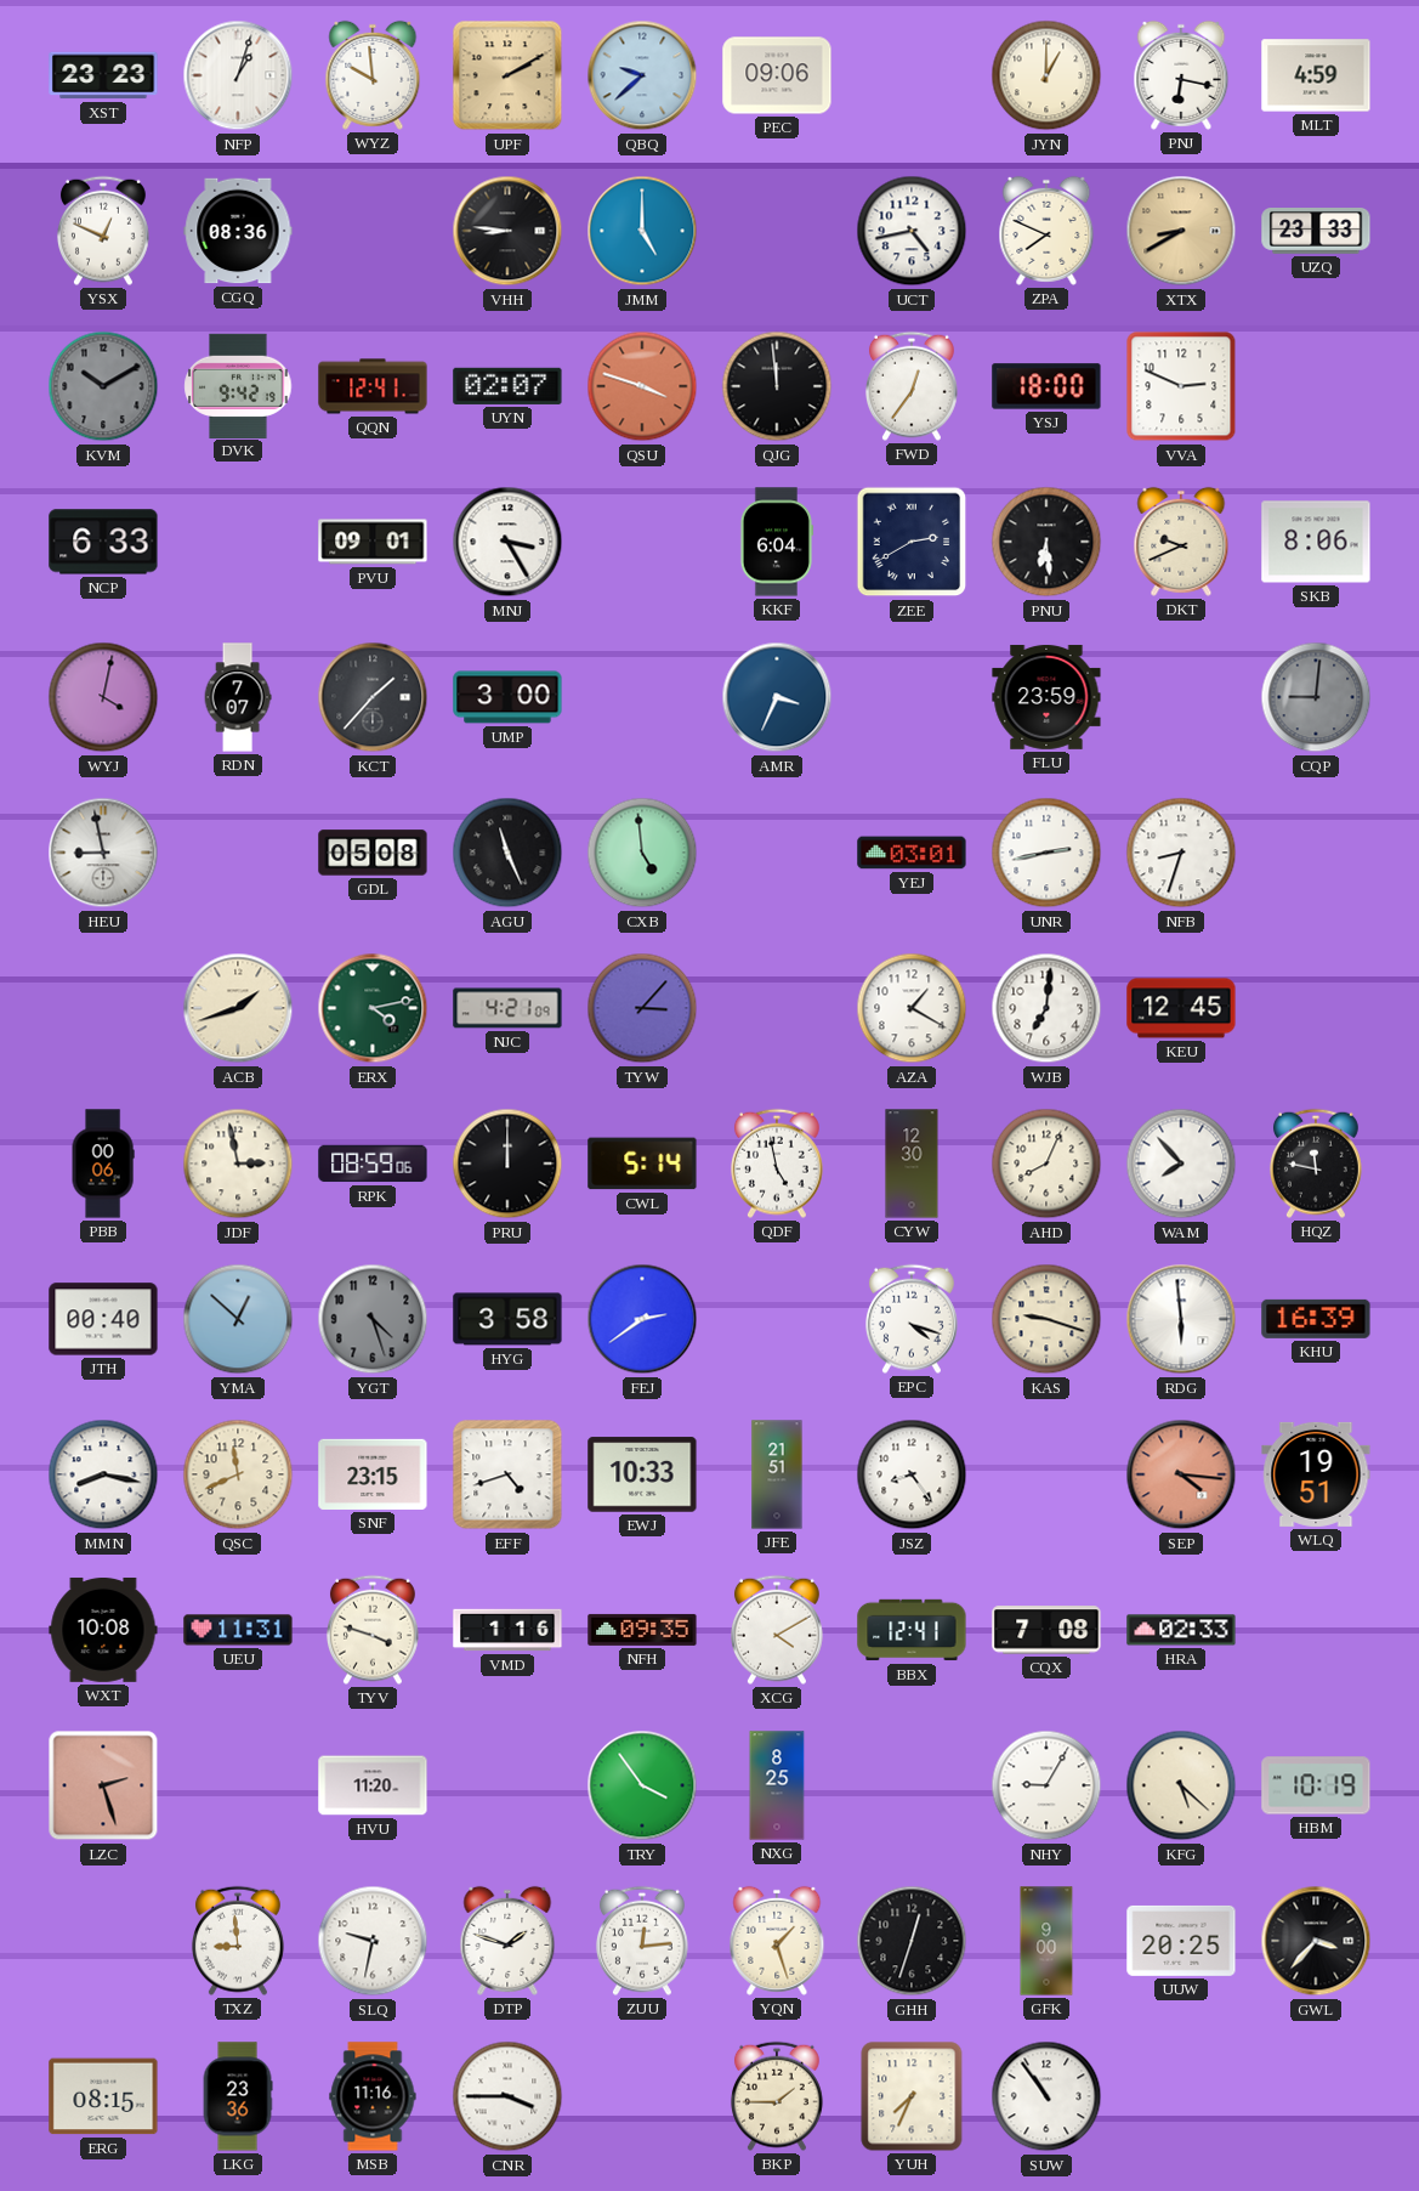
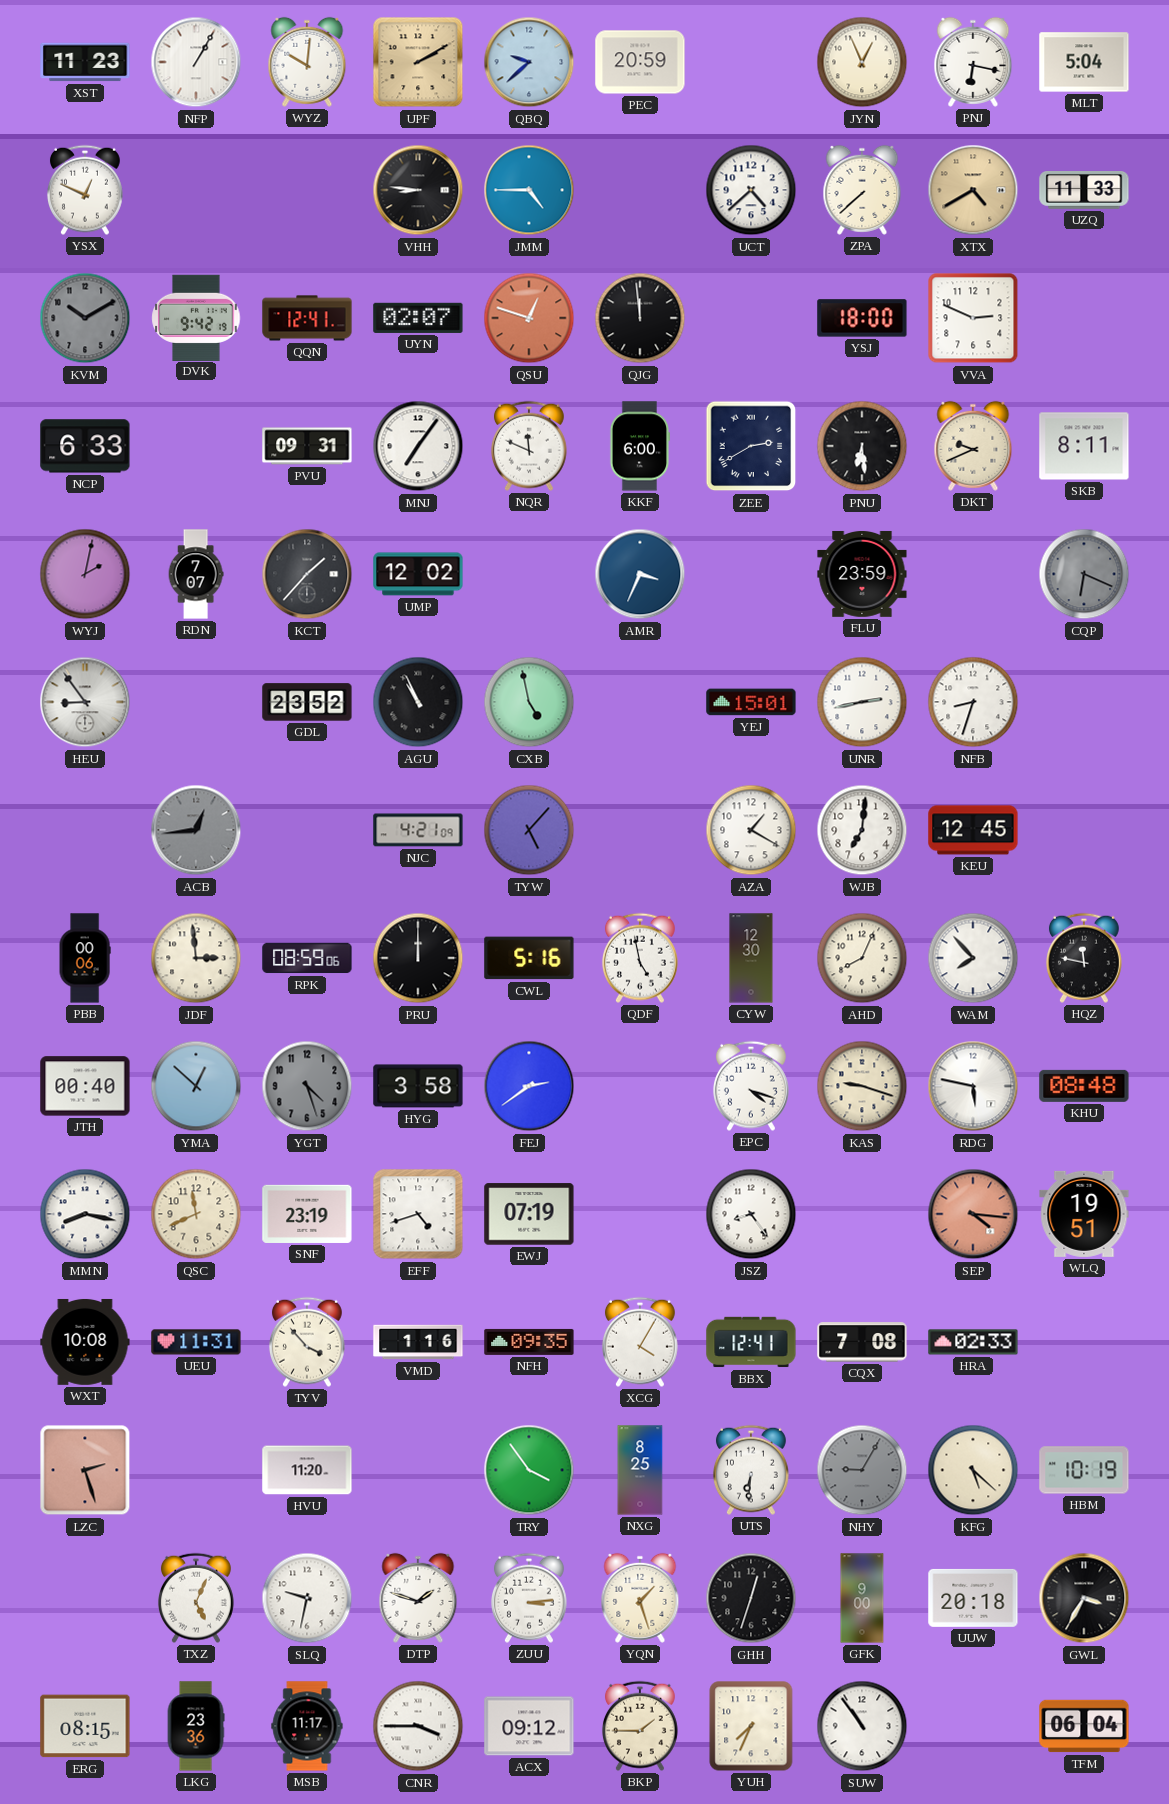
XST: 23:23 -> 11:23
NFP: 1:03 -> 1:05
WYZ: 9:59 -> 10:01
PEC: 09:06 -> 20:59
JYN: 1:00 -> 12:56
MLT: 4:59 -> 5:04
CGQ: 08:36 -> none
JMM: 5:00 -> 4:45
UCT: 4:43 -> 4:38
ZPA: 7:49 -> 7:38
XTX: 8:40 -> 4:40
UZQ: 23:33 -> 11:33
QSU: 3:48 -> 12:48
FWD: 12:36 -> none
PVU: 09:01 -> 09:31
MNJ: 3:25 -> 7:06
NQR: none -> 11:49
KKF: 6:04 -> 6:00
SKB: 8:06 -> 8:11
WYJ: 4:02 -> 2:02
UMP: 3:00 -> 12:02
CQP: 9:01 -> 6:19
HEU: 8:58 -> 8:54
GDL: 05:08 -> 23:52
AGU: 11:26 -> 10:56
CXB: 4:59 -> 4:58
YEJ: 03:01 -> 15:01
ACB: 1:42 -> 12:44
ACB dial: cream -> grey
ERX: 4:13 -> none
TYW: 3:07 -> 5:07
JDF: 2:58 -> 2:59
CWL: 5:14 -> 5:16
RDG: 5:59 -> 5:47
KHU: 16:39 -> 08:48
SNF: 23:15 -> 23:19
EWJ: 10:33 -> 07:19
JFE: 21:51 -> none
TYV: 3:48 -> 3:53
XCG: 4:10 -> 4:05
UTS: none -> 6:31
NHY dial: white -> grey
TXZ: 8:59 -> 5:04
ZUU: 12:14 -> 3:14
UUW: 20:25 -> 20:18
GWL: 3:37 -> 3:35
MSB: 11:16 -> 11:17
ACX: none -> 09:12
TFM: none -> 06:04
